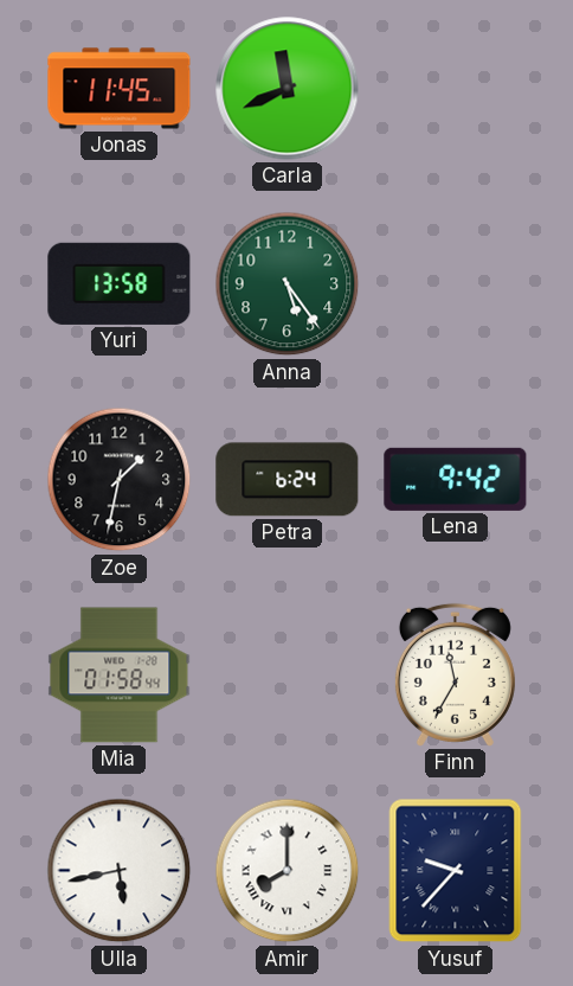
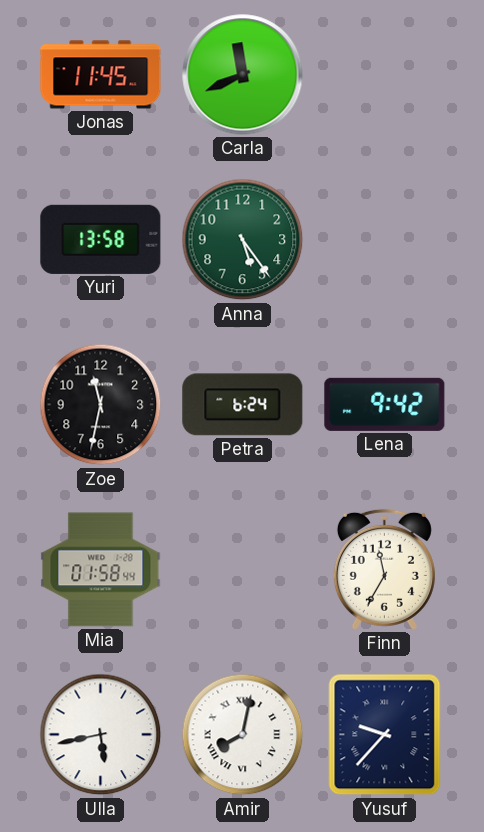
Zoe: 1:32 -> 11:32
Amir: 8:00 -> 8:02
